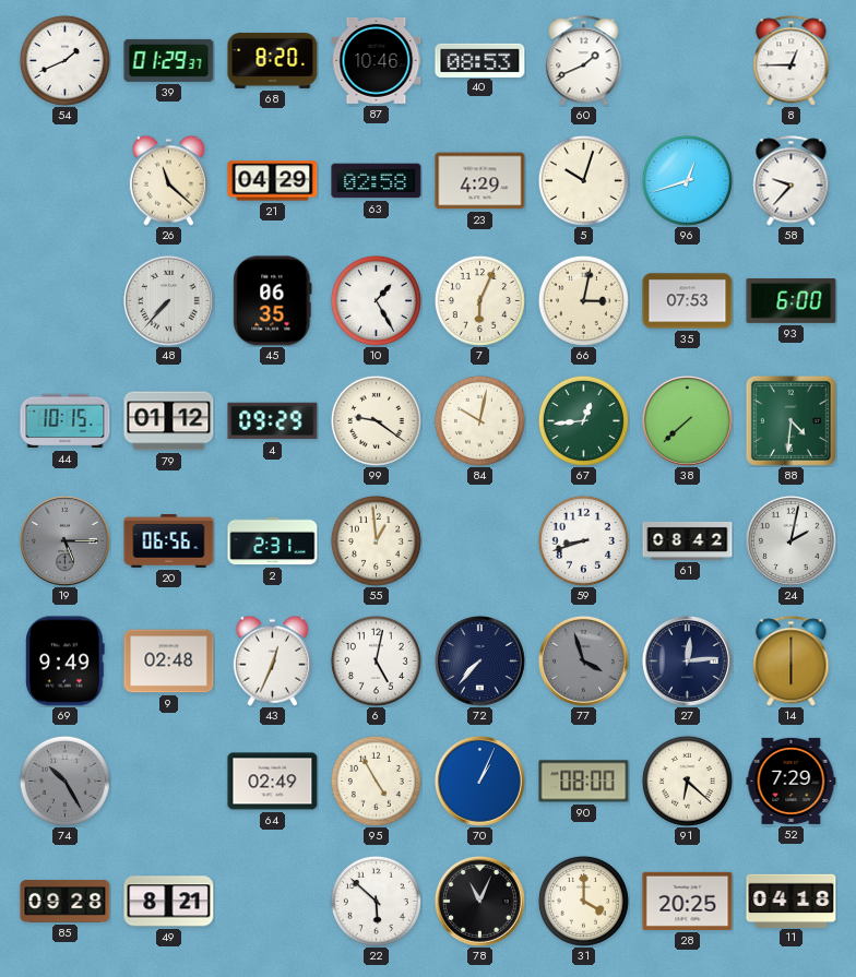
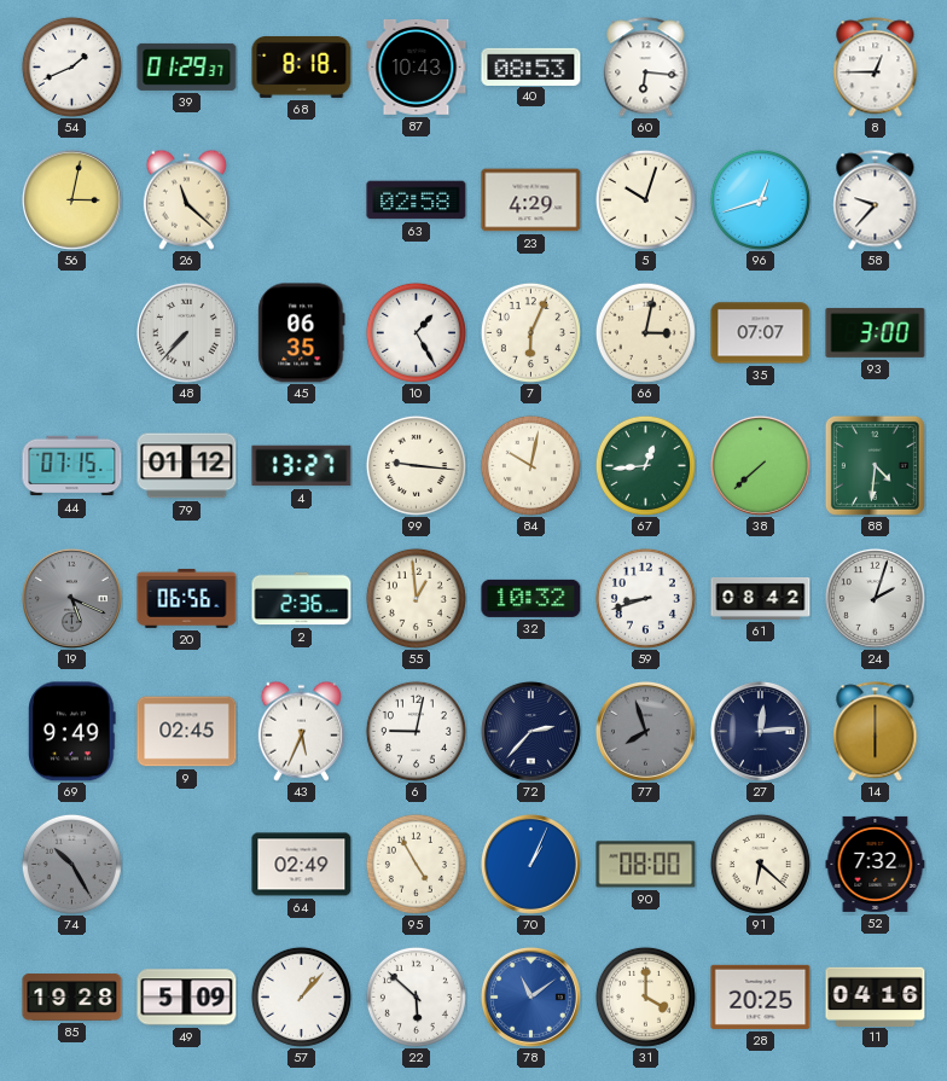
68: 8:20 -> 8:18
87: 10:46 -> 10:43
60: 1:41 -> 6:16
56: none -> 3:02
21: 04:29 -> none
35: 07:53 -> 07:07
93: 6:00 -> 3:00
44: 10:15 -> 07:15
4: 09:29 -> 13:27
99: 9:21 -> 9:16
19: 5:15 -> 5:19
2: 2:31 -> 2:36
32: none -> 10:32
24: 2:02 -> 2:03
9: 02:48 -> 02:45
43: 12:34 -> 5:34
6: 5:02 -> 9:02
72: 7:37 -> 2:37
77: 3:57 -> 7:57
52: 7:29 -> 7:32
85: 09:28 -> 19:28
49: 8:21 -> 5:09
57: none -> 1:07
78: 11:04 -> 11:09
78 dial: black -> blue
11: 04:18 -> 04:16
